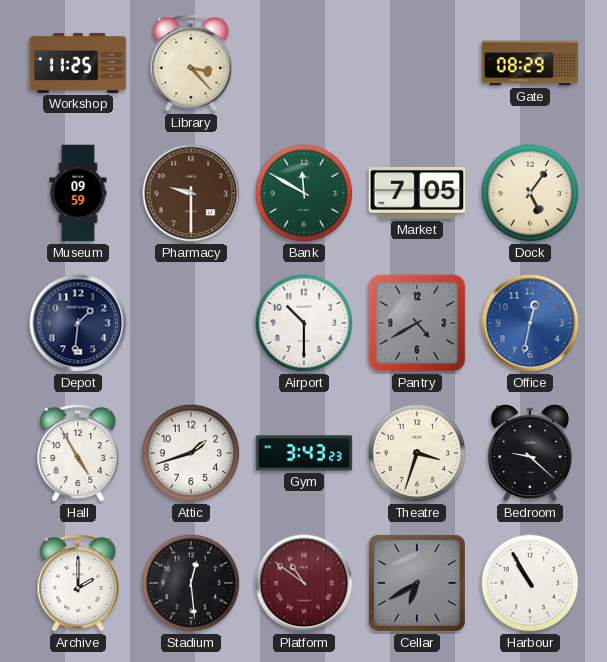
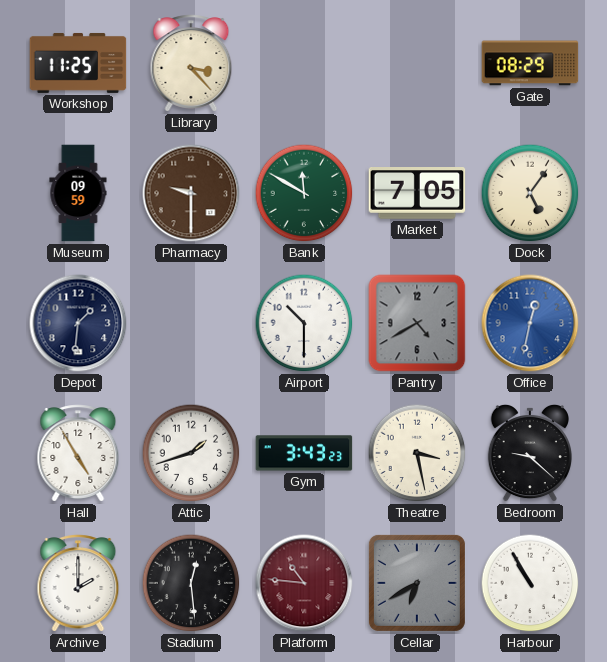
Theatre: 3:33 -> 3:28
Platform: 10:51 -> 10:46
